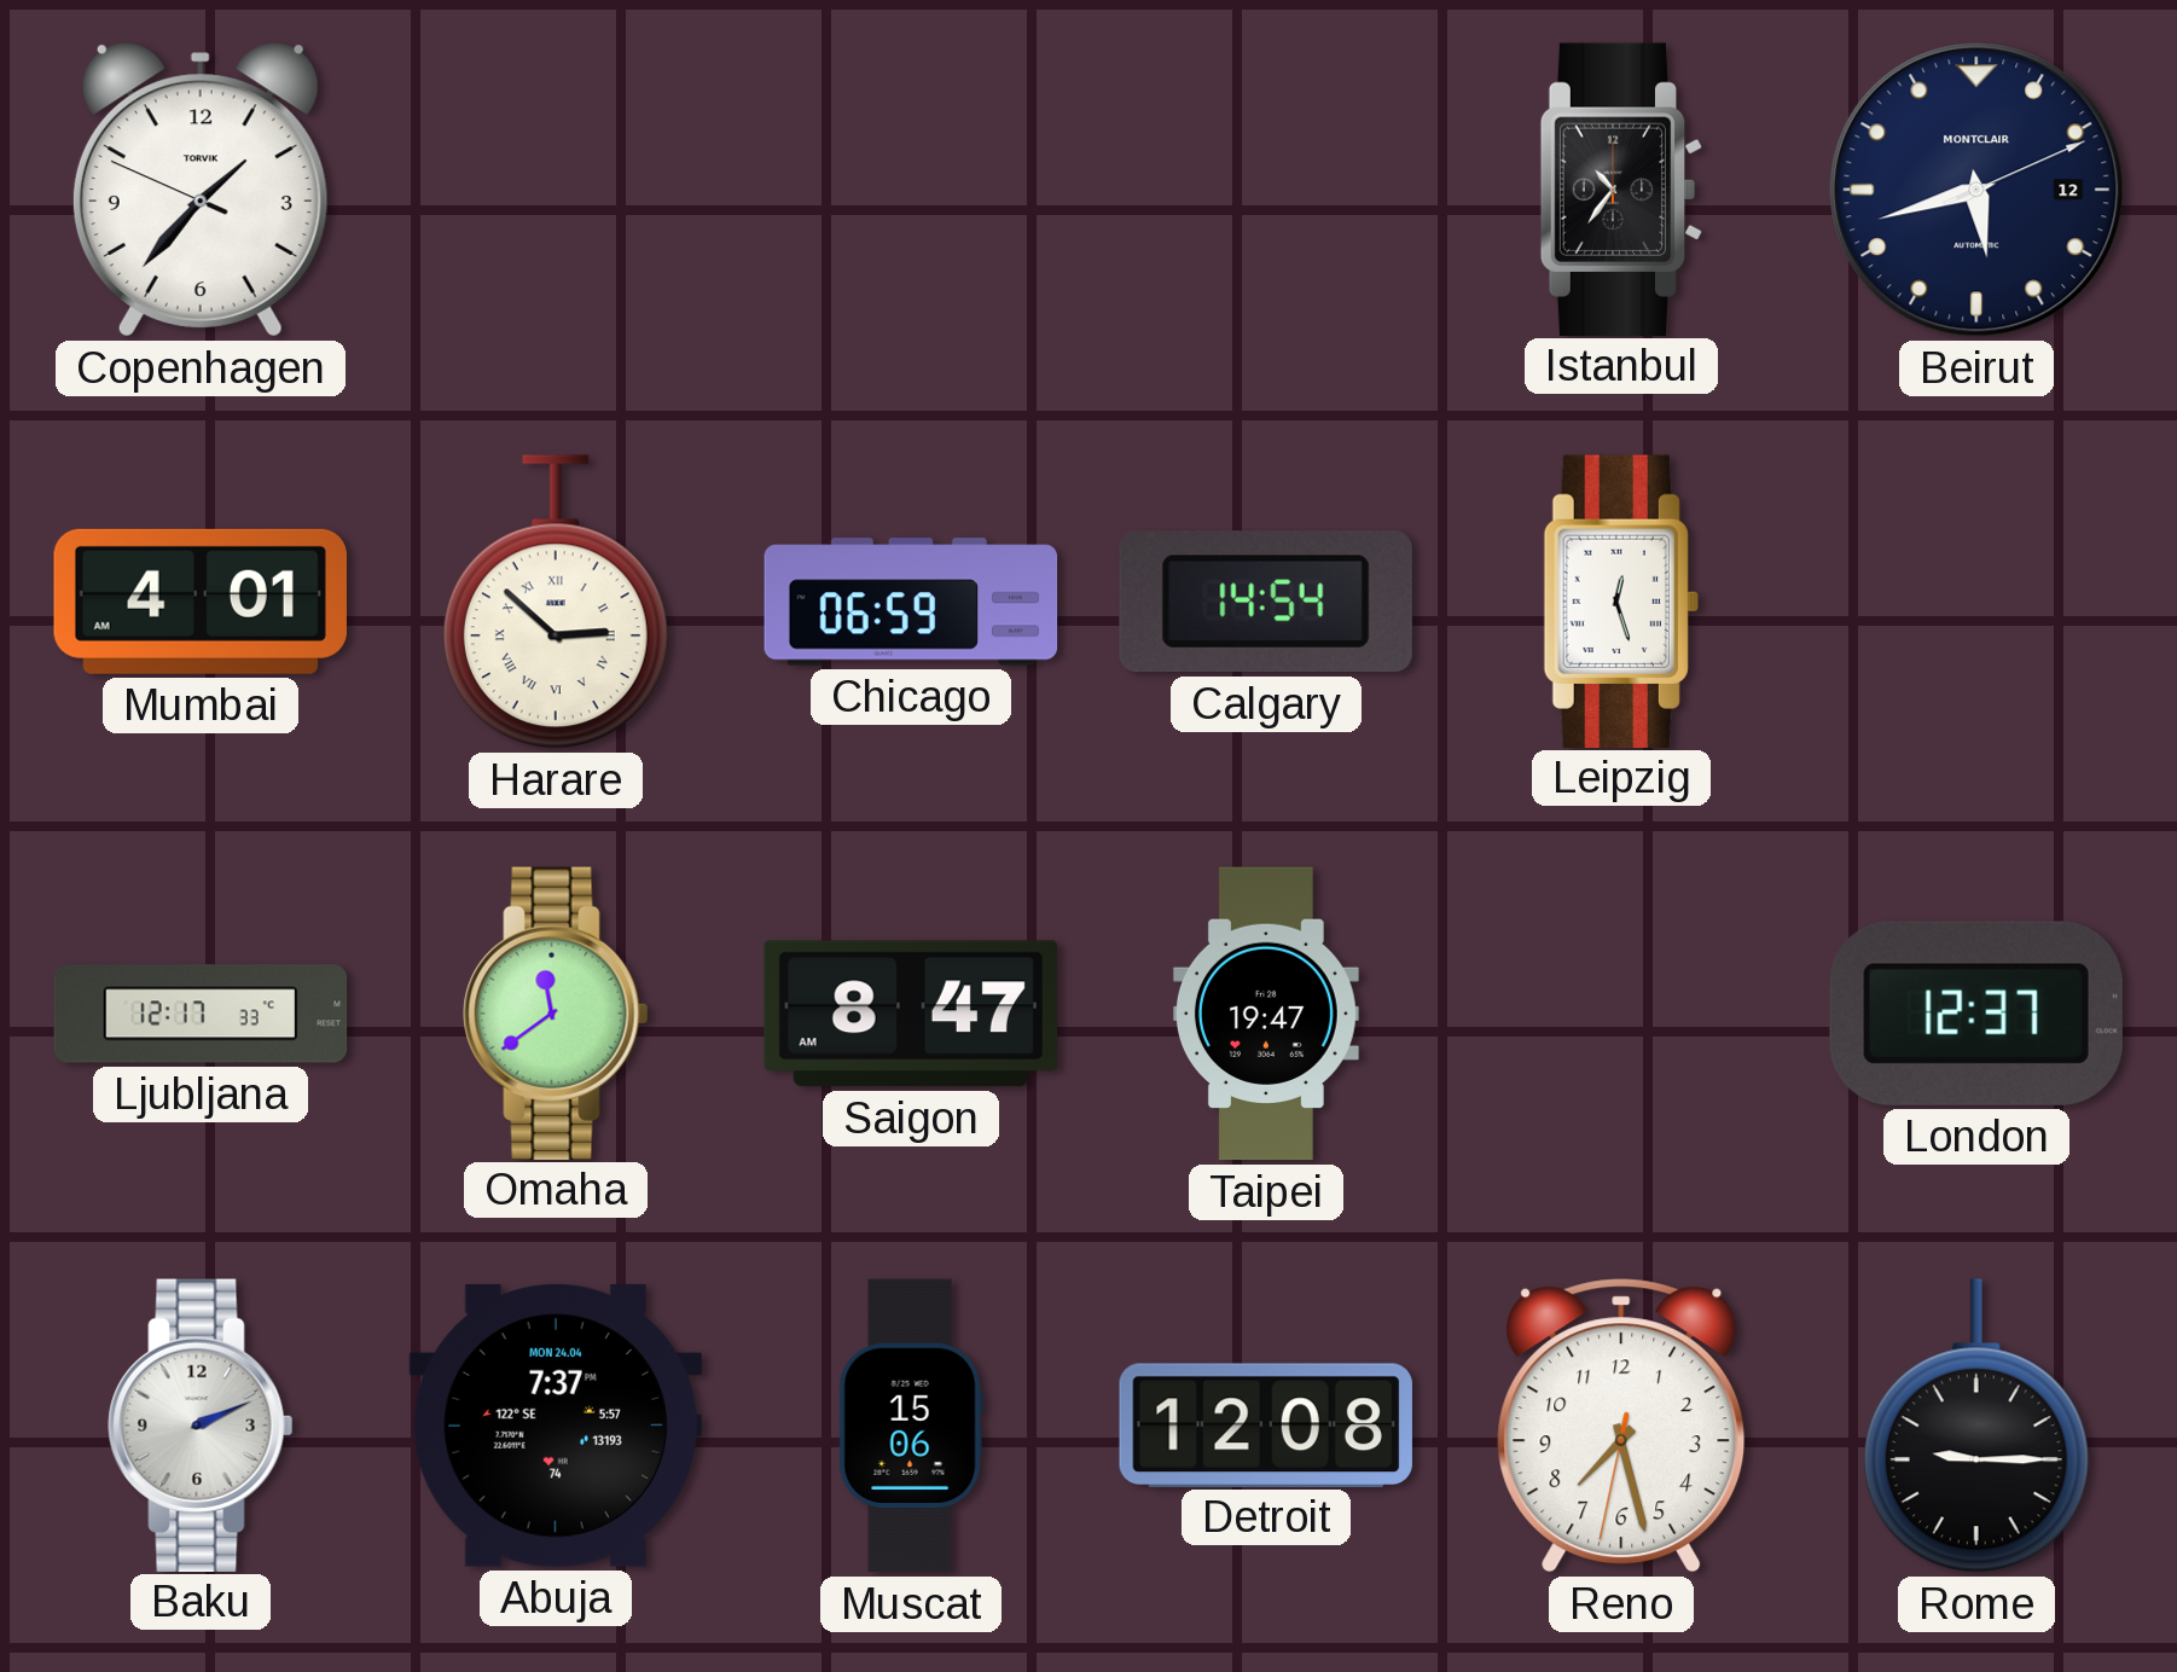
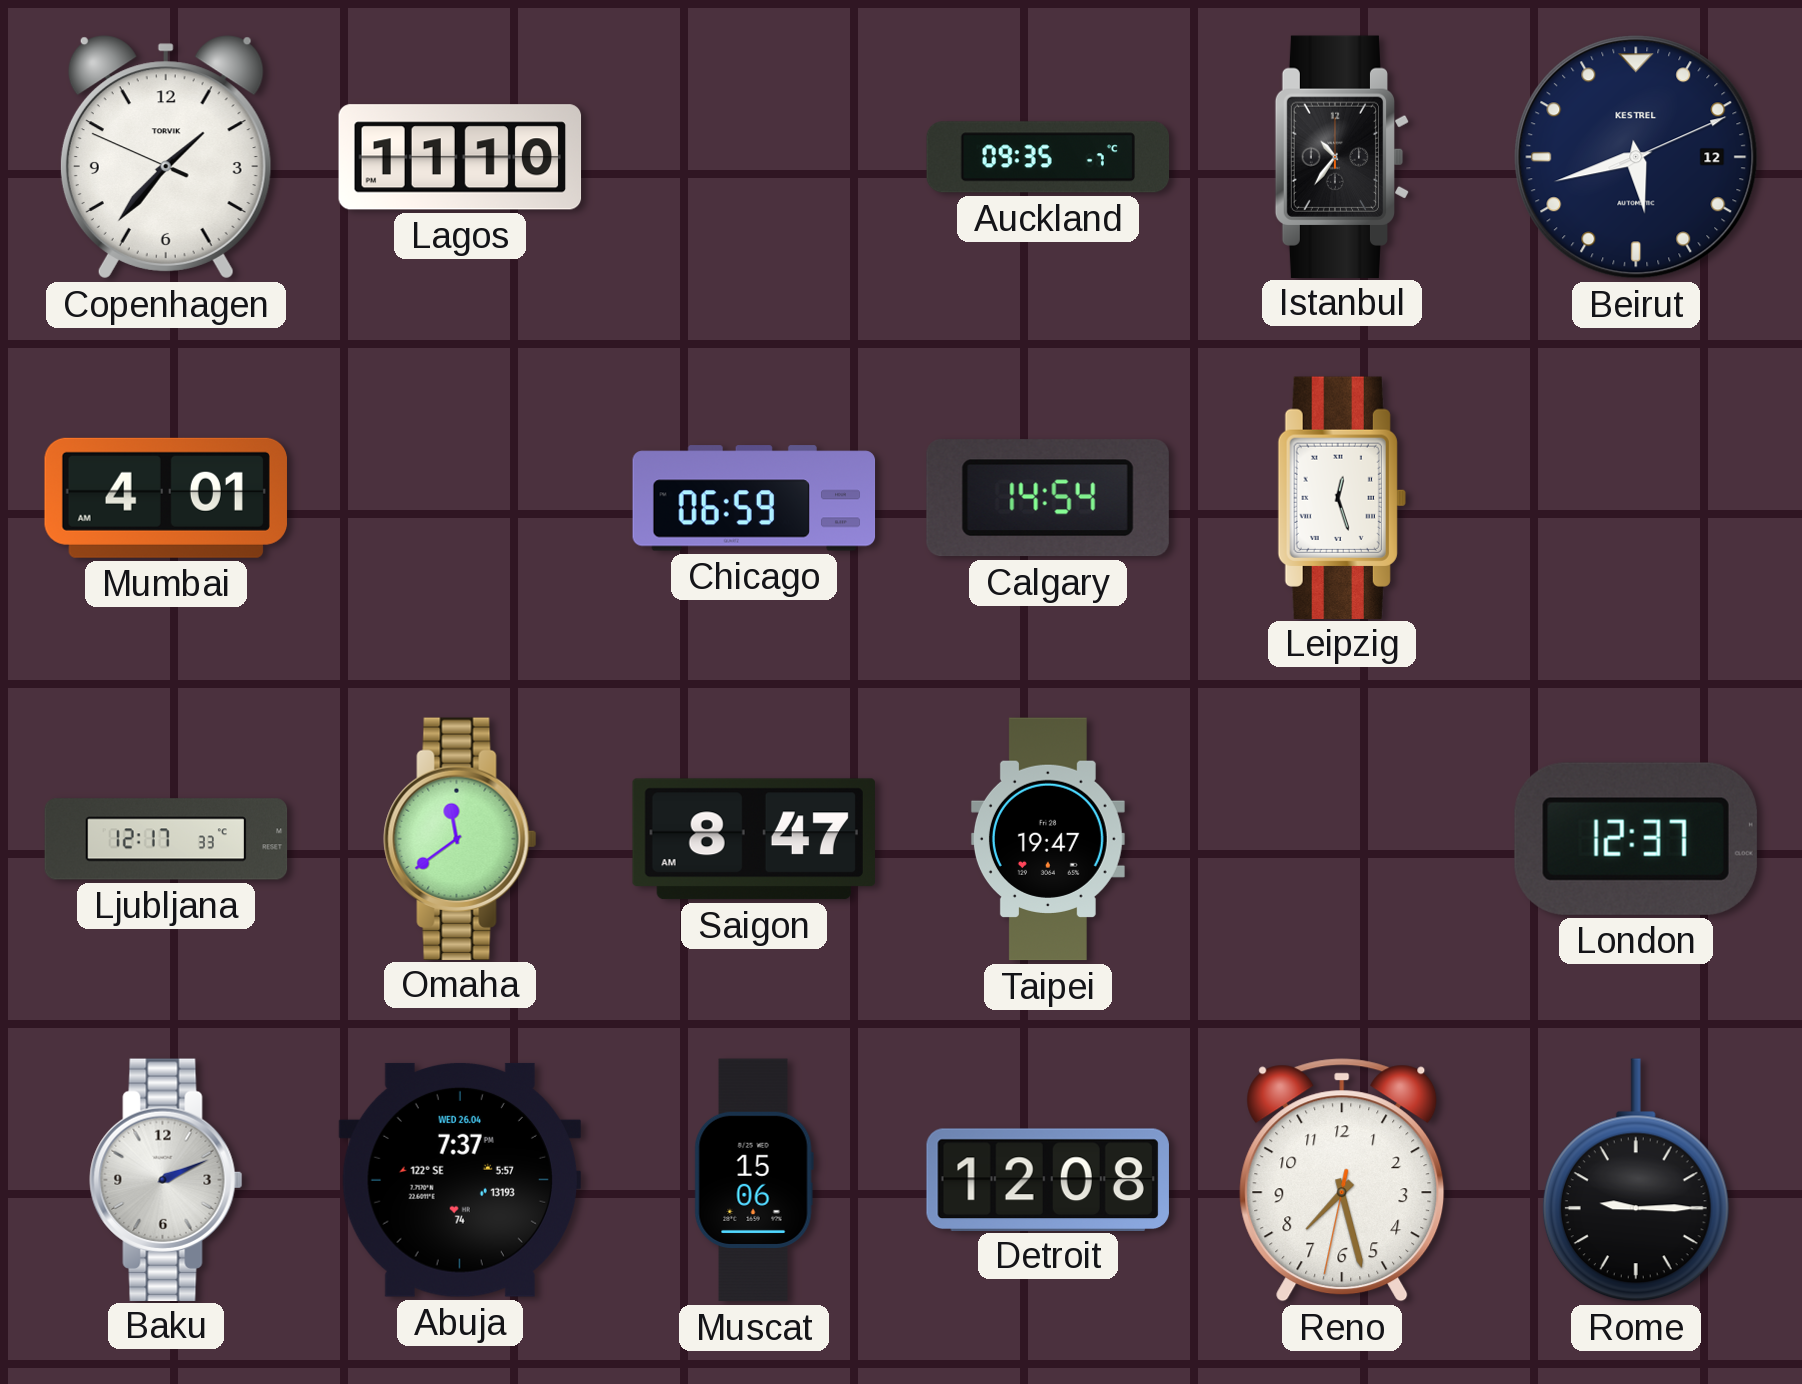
Lagos: none -> 11:10
Auckland: none -> 09:35
Beirut brand: MONTCLAIR -> KESTREL
Harare: 2:52 -> none
Abuja date: MON 24.04 -> WED 26.04
